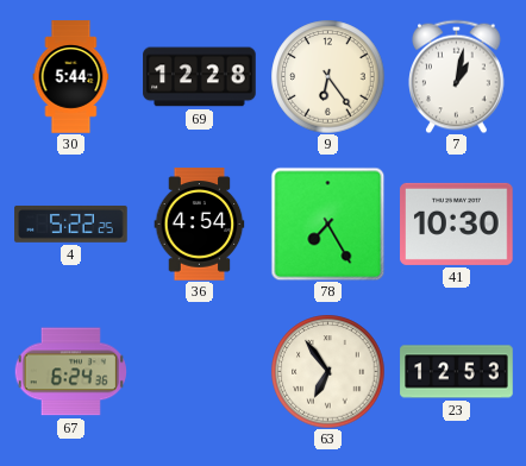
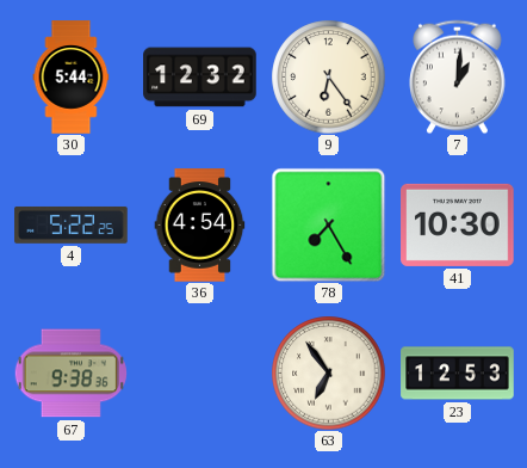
69: 12:28 -> 12:32
7: 1:02 -> 1:01
67: 6:24 -> 9:38
